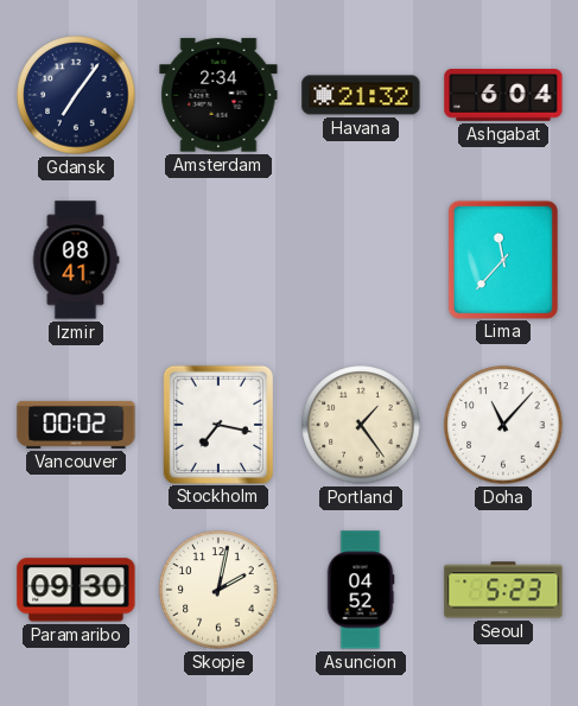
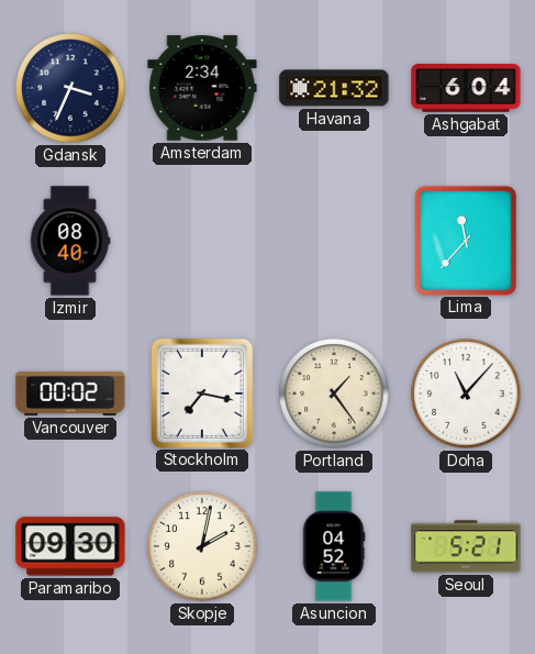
Gdansk: 7:06 -> 3:34
Izmir: 08:41 -> 08:40
Seoul: 5:23 -> 5:21
